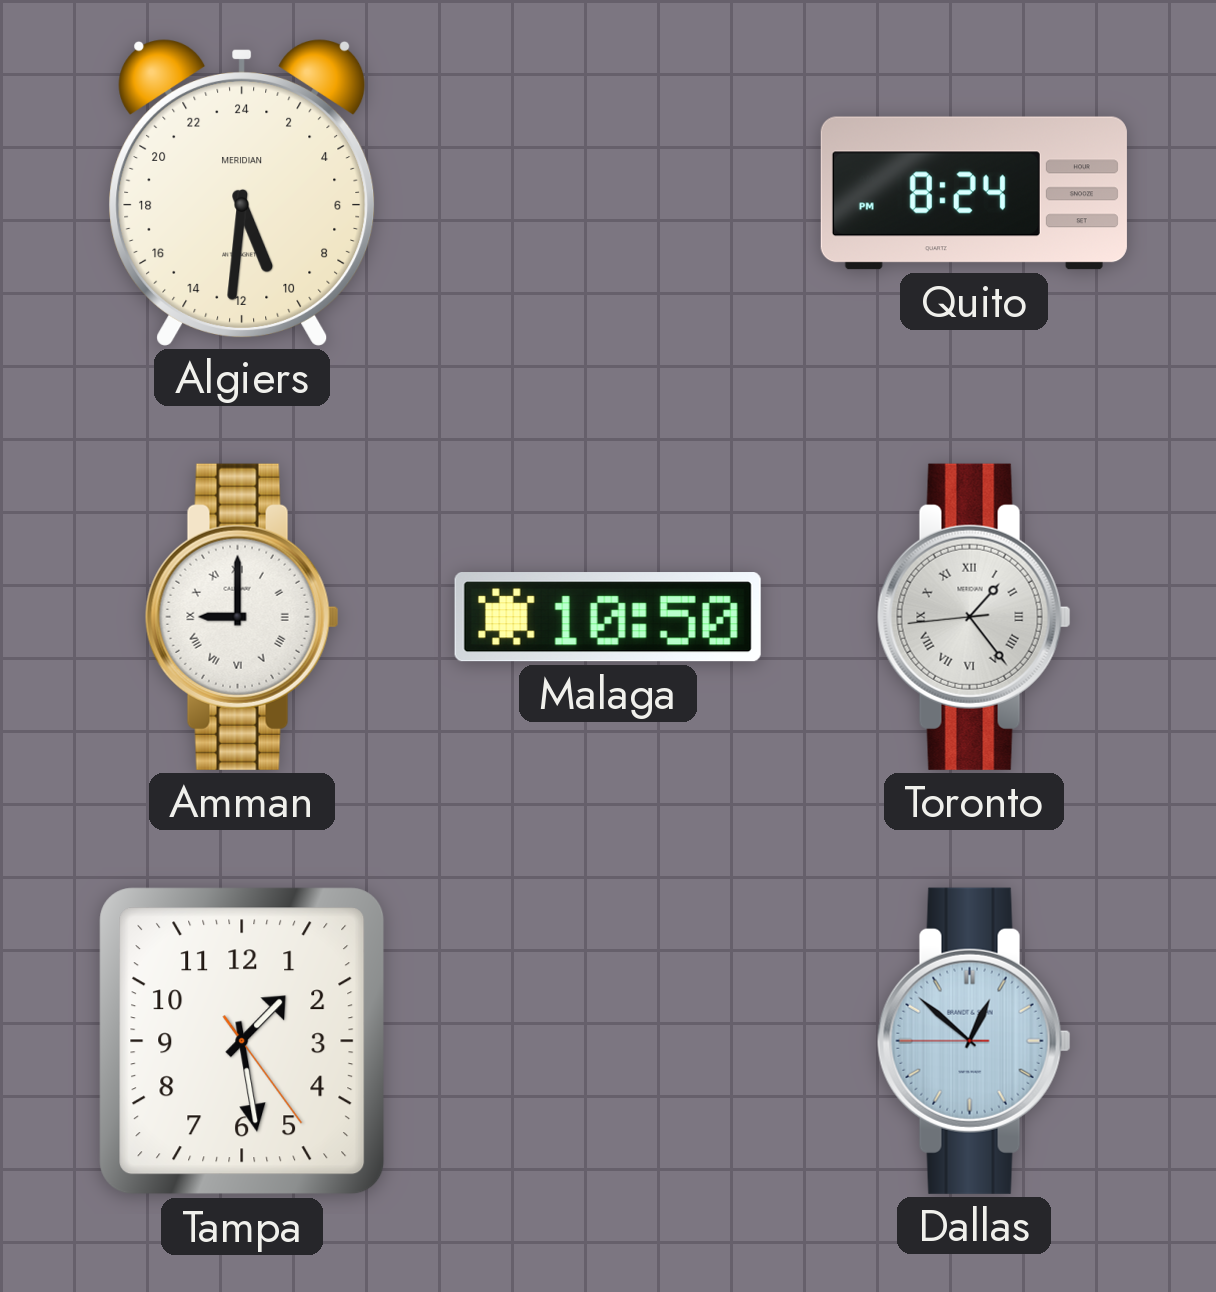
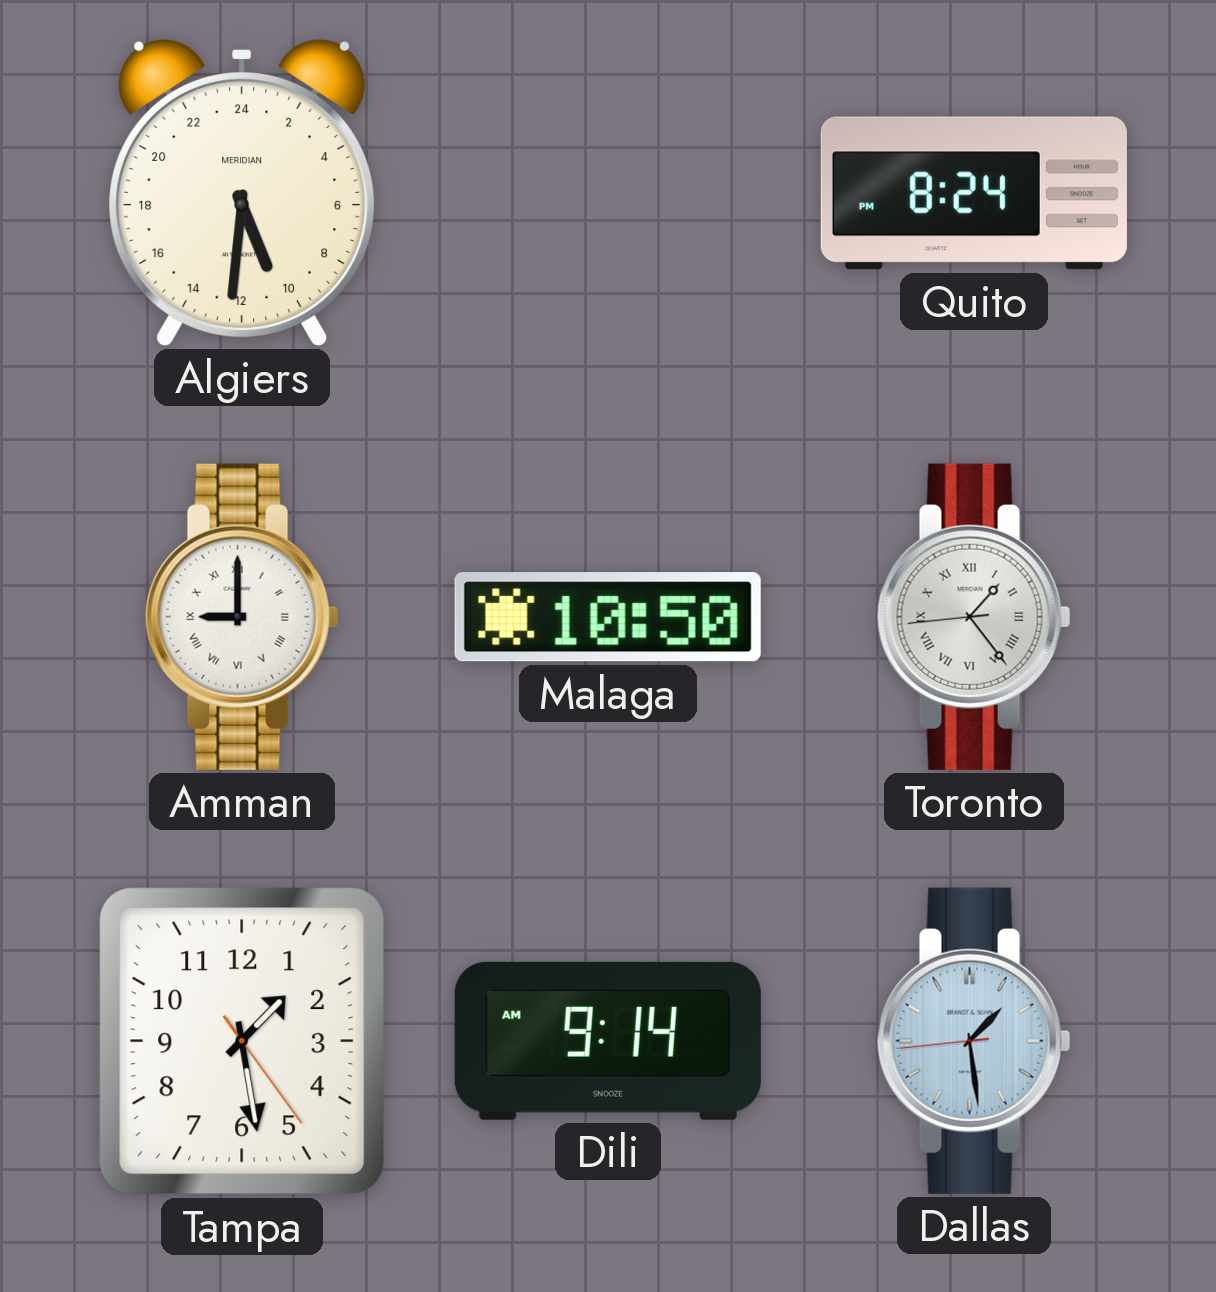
Dili: none -> 9:14
Dallas: 12:51 -> 1:28
